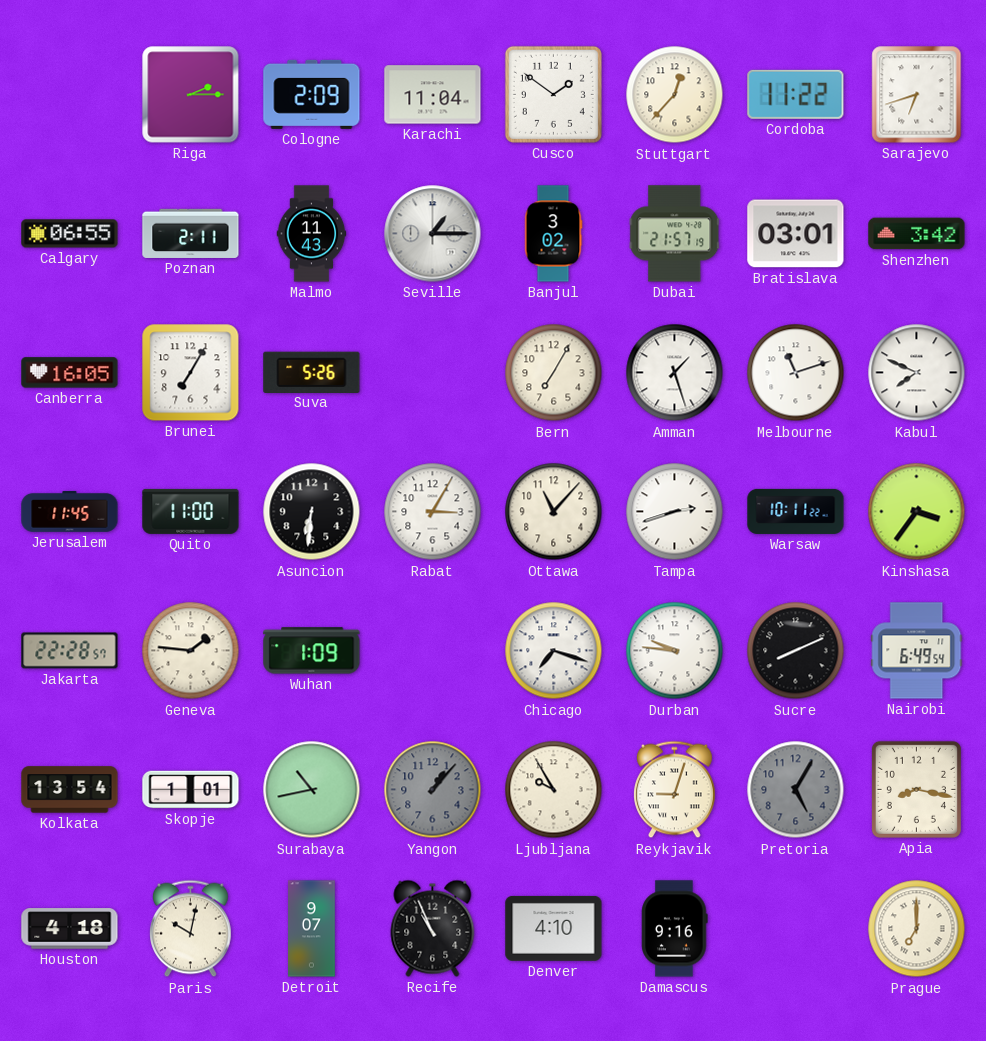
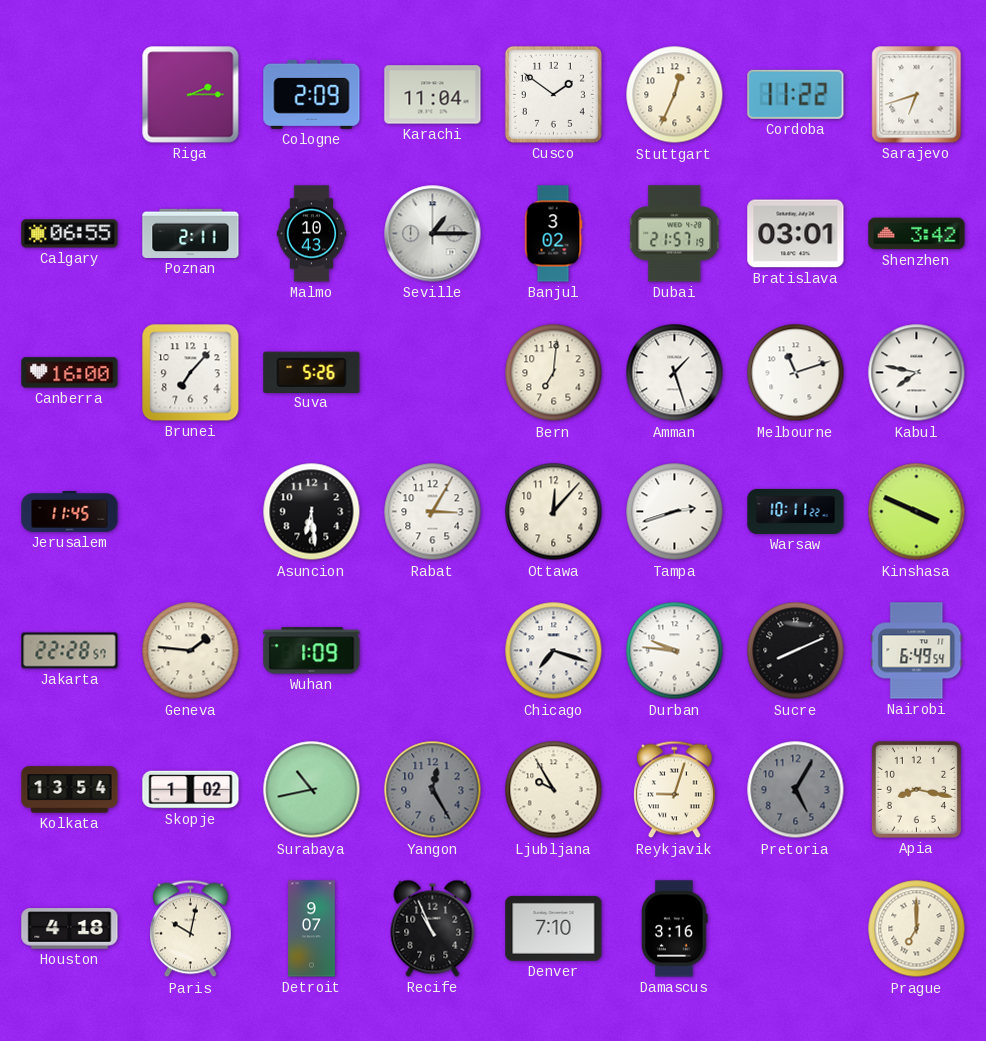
Stuttgart: 12:37 -> 12:34
Malmo: 11:43 -> 10:43
Canberra: 16:05 -> 16:00
Brunei: 7:05 -> 7:07
Bern: 7:05 -> 7:01
Kabul: 7:49 -> 7:47
Quito: 11:00 -> none
Asuncion: 6:31 -> 6:29
Ottawa: 11:07 -> 12:07
Kinshasa: 3:36 -> 3:49
Skopje: 1:01 -> 1:02
Yangon: 1:07 -> 12:25
Denver: 4:10 -> 7:10
Damascus: 9:16 -> 3:16
